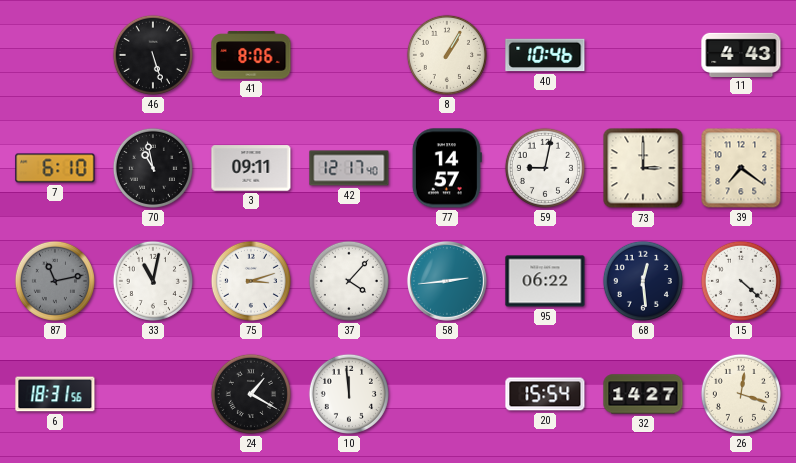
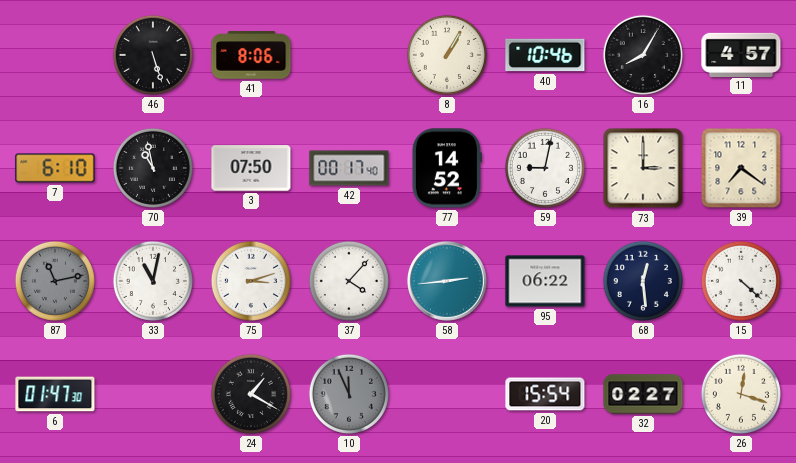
16: none -> 8:05
11: 4:43 -> 4:57
3: 09:11 -> 07:50
42: 12:17 -> 00:17
77: 14:57 -> 14:52
6: 18:31 -> 01:47
10: 11:59 -> 11:56
10 dial: white -> grey
32: 14:27 -> 02:27
